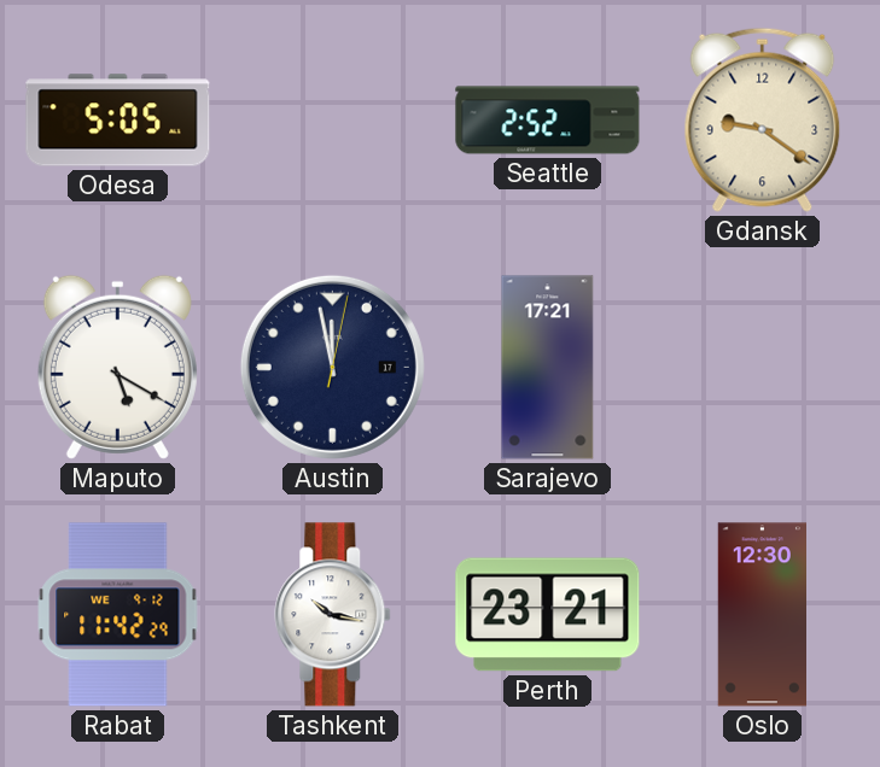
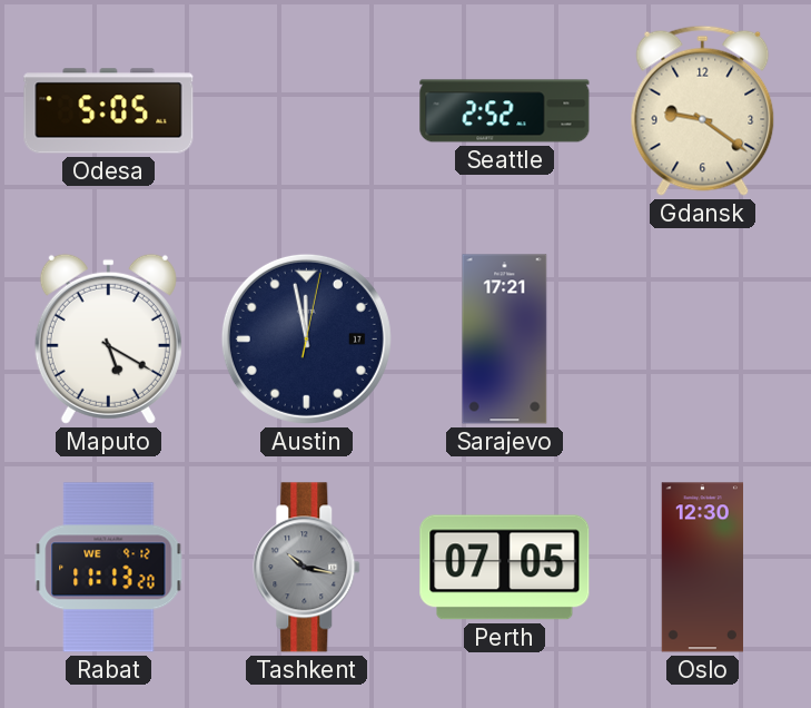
Rabat: 11:42 -> 11:13
Tashkent dial: white -> grey
Perth: 23:21 -> 07:05
